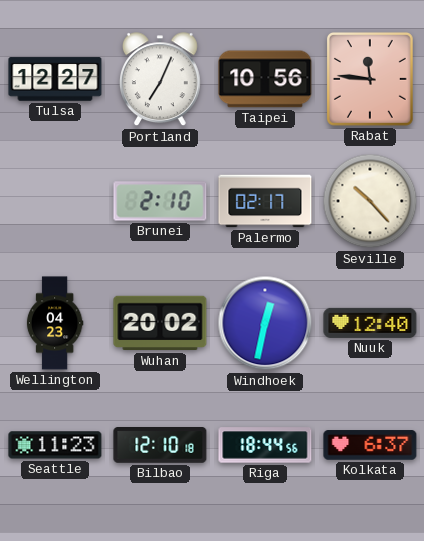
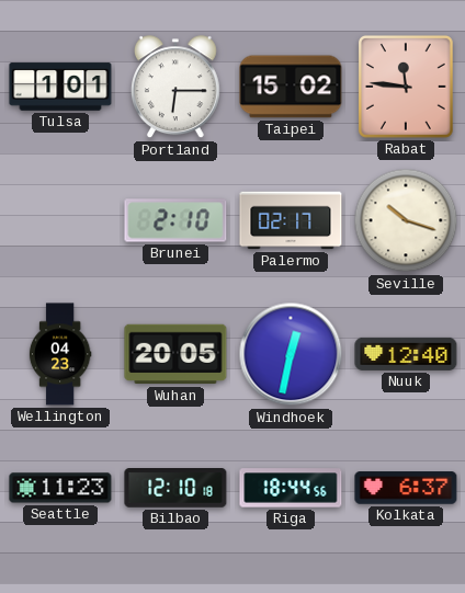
Tulsa: 12:27 -> 1:01
Portland: 7:04 -> 6:15
Taipei: 10:56 -> 15:02
Seville: 10:23 -> 10:18
Wuhan: 20:02 -> 20:05
